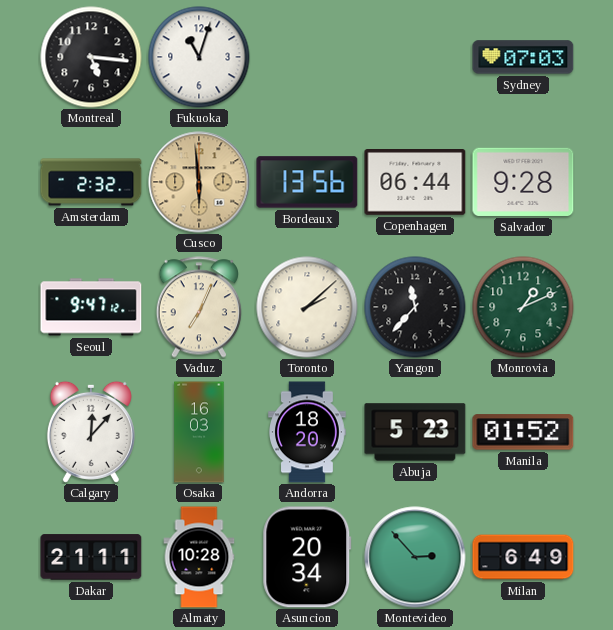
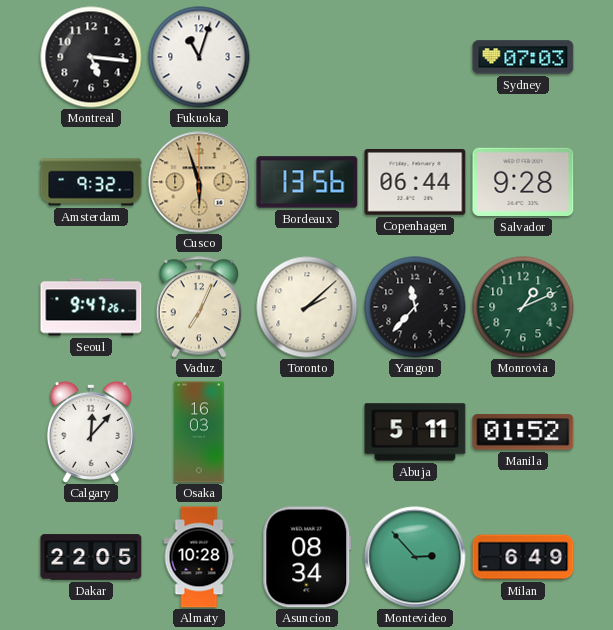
Amsterdam: 2:32 -> 9:32
Cusco: 5:59 -> 5:57
Seoul: 9:47:12 -> 9:47:26
Andorra: 18:20 -> none
Abuja: 5:23 -> 5:11
Dakar: 21:11 -> 22:05
Asuncion: 20:34 -> 08:34
